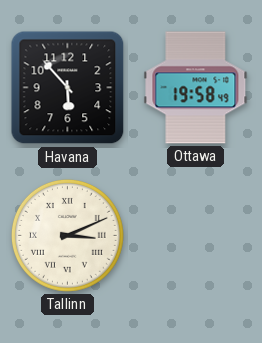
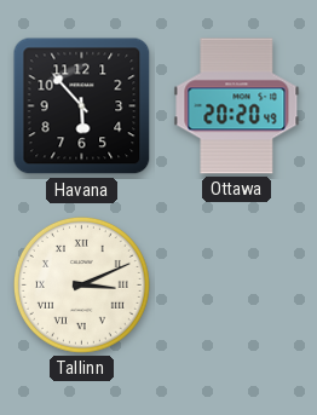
Ottawa: 19:58 -> 20:20
